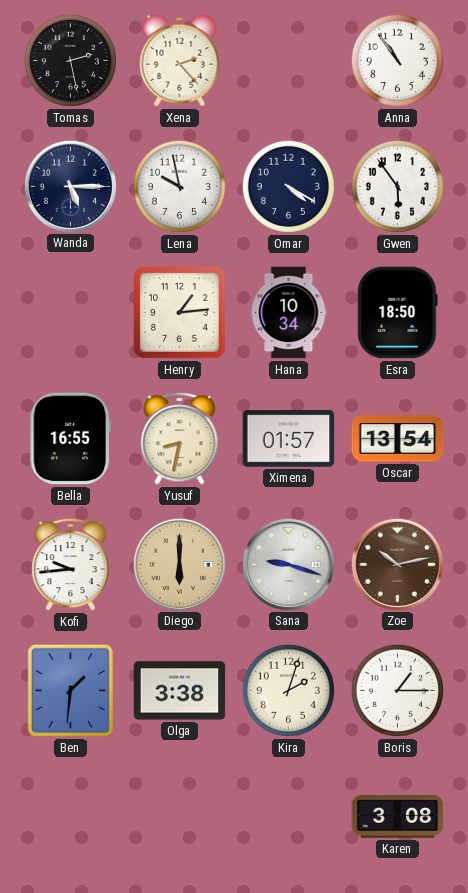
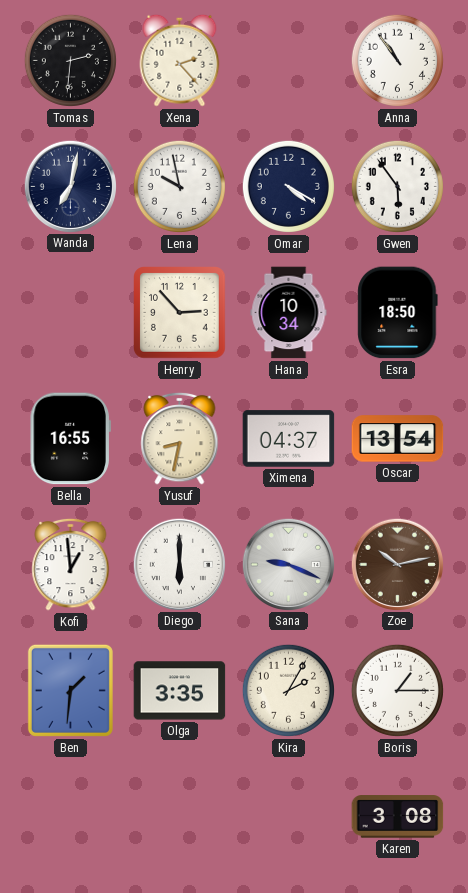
Tomas: 2:28 -> 2:31
Wanda: 5:15 -> 7:02
Henry: 1:14 -> 2:53
Ximena: 01:57 -> 04:37
Kofi: 9:44 -> 12:59
Diego dial: champagne -> white
Sana: 9:18 -> 9:19
Olga: 3:38 -> 3:35
Kira: 2:03 -> 2:05
